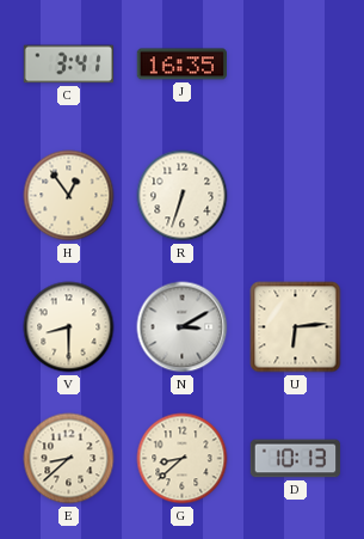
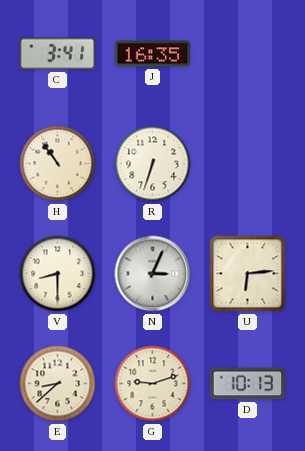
H: 12:54 -> 10:54
N: 3:10 -> 3:04
G: 8:38 -> 9:12
